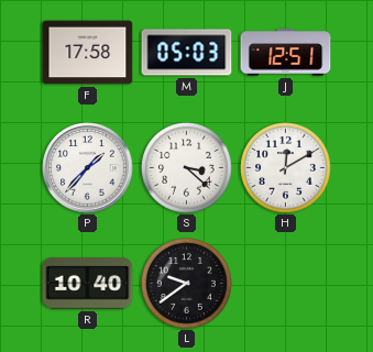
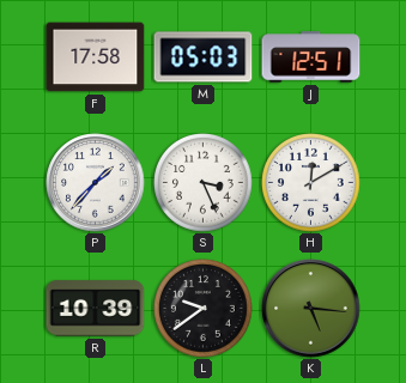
S: 3:22 -> 3:26
R: 10:40 -> 10:39
K: none -> 5:16
